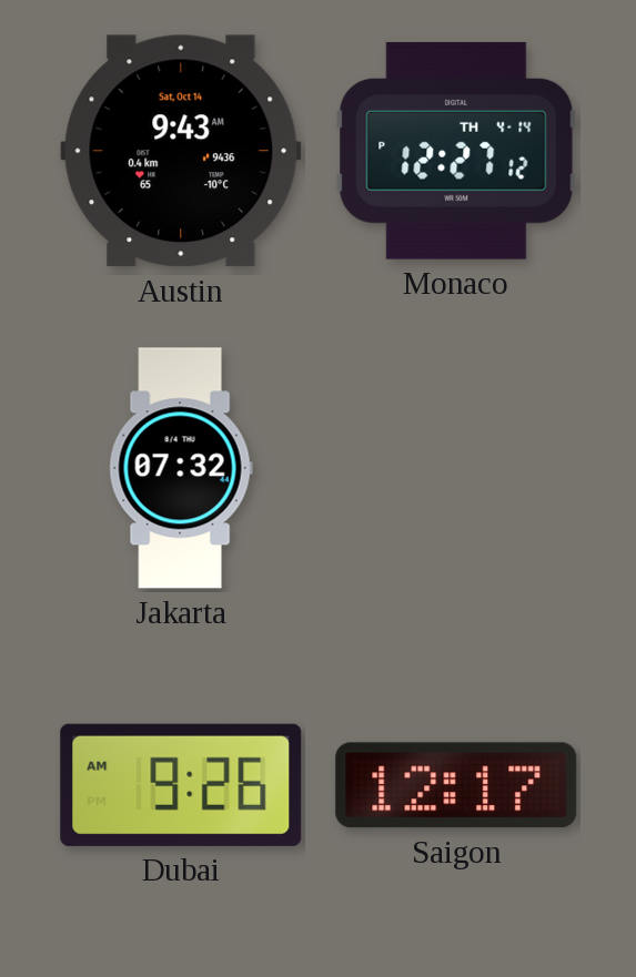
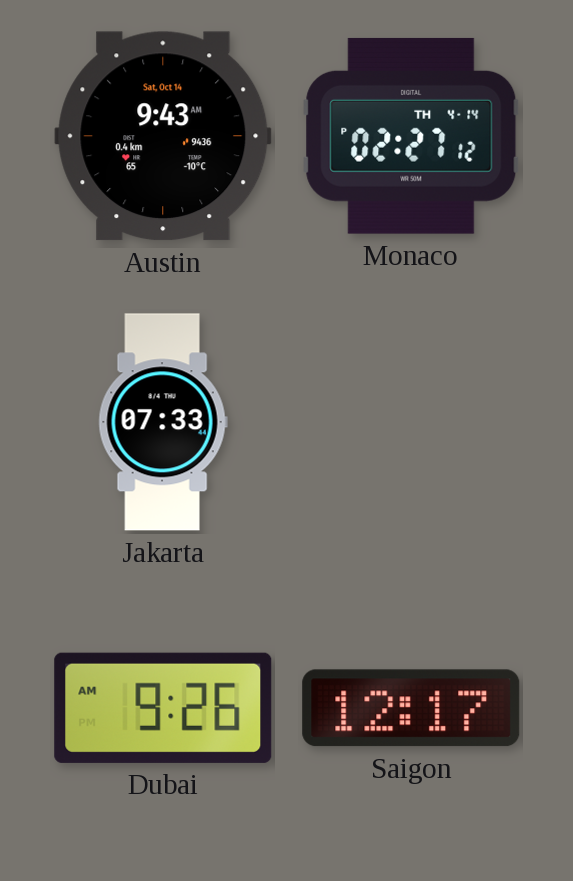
Monaco: 12:27 -> 02:27
Jakarta: 07:32 -> 07:33
